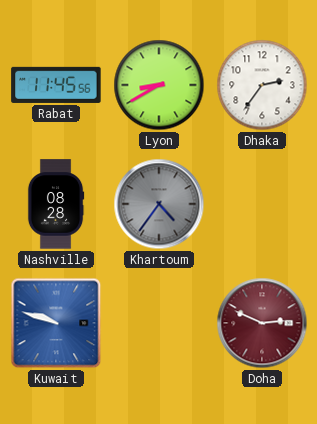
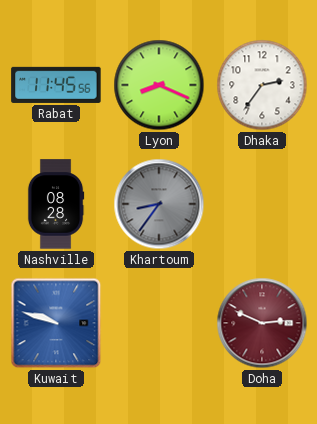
Lyon: 8:40 -> 8:19
Khartoum: 4:36 -> 8:36
